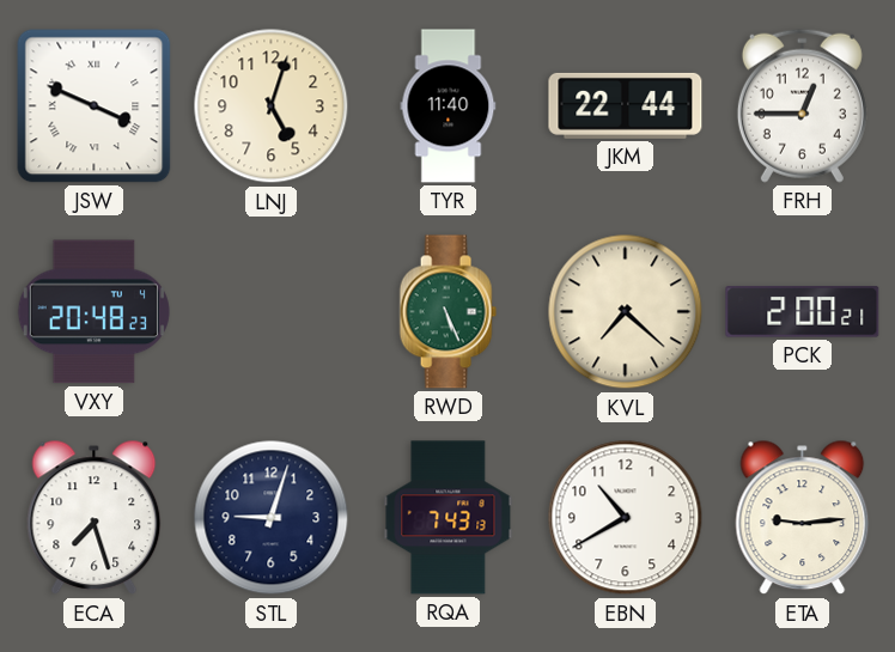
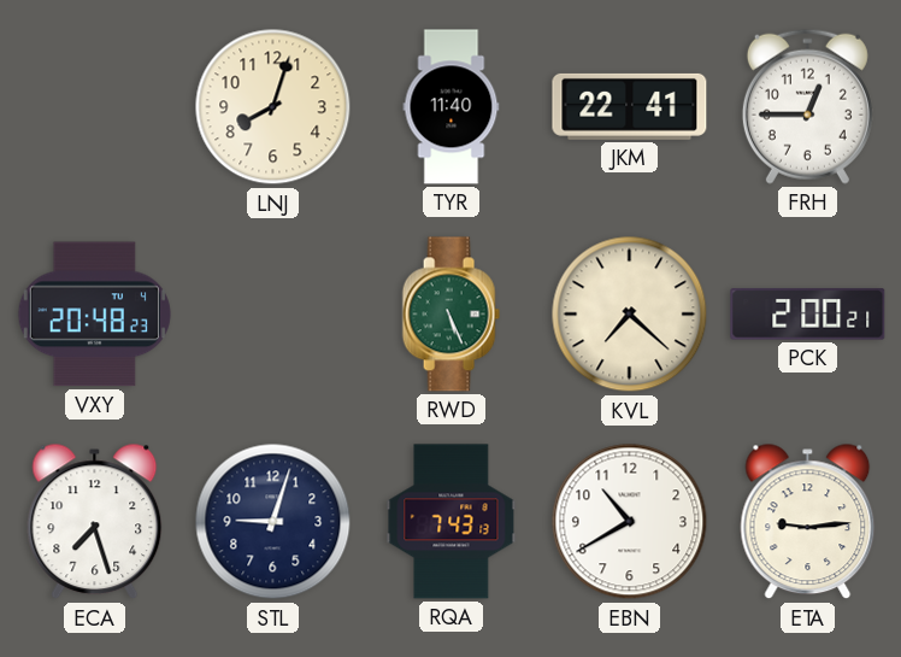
JSW: 3:49 -> none
LNJ: 5:03 -> 8:03
JKM: 22:44 -> 22:41
